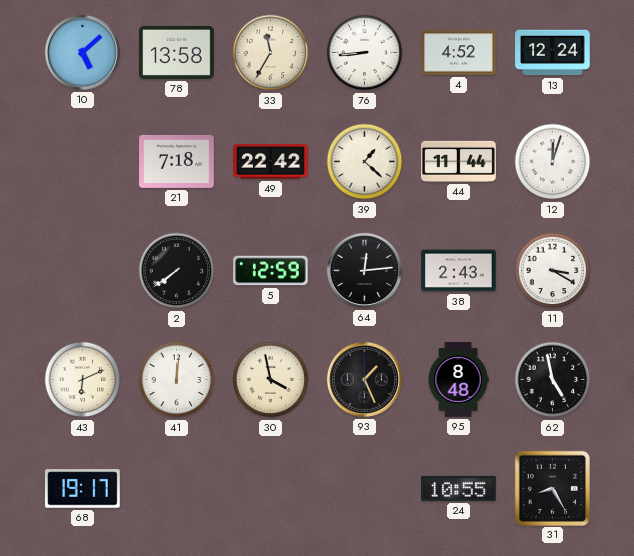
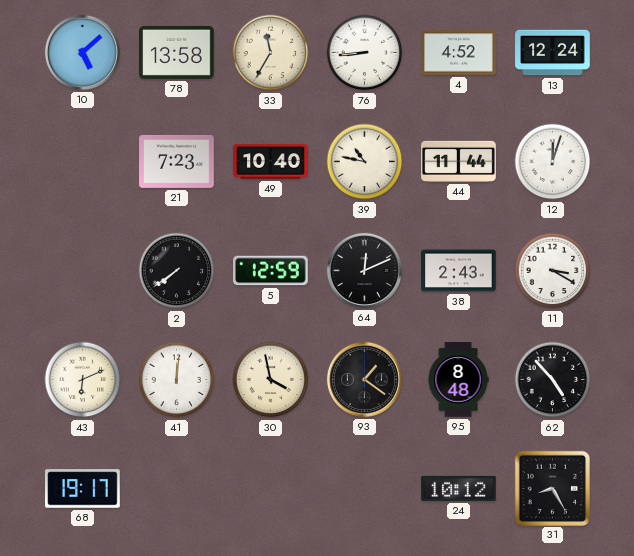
21: 7:18 -> 7:23
49: 22:42 -> 10:40
39: 1:22 -> 10:47
64: 12:14 -> 12:11
93: 1:26 -> 1:21
62: 4:58 -> 4:53
24: 10:55 -> 10:12
